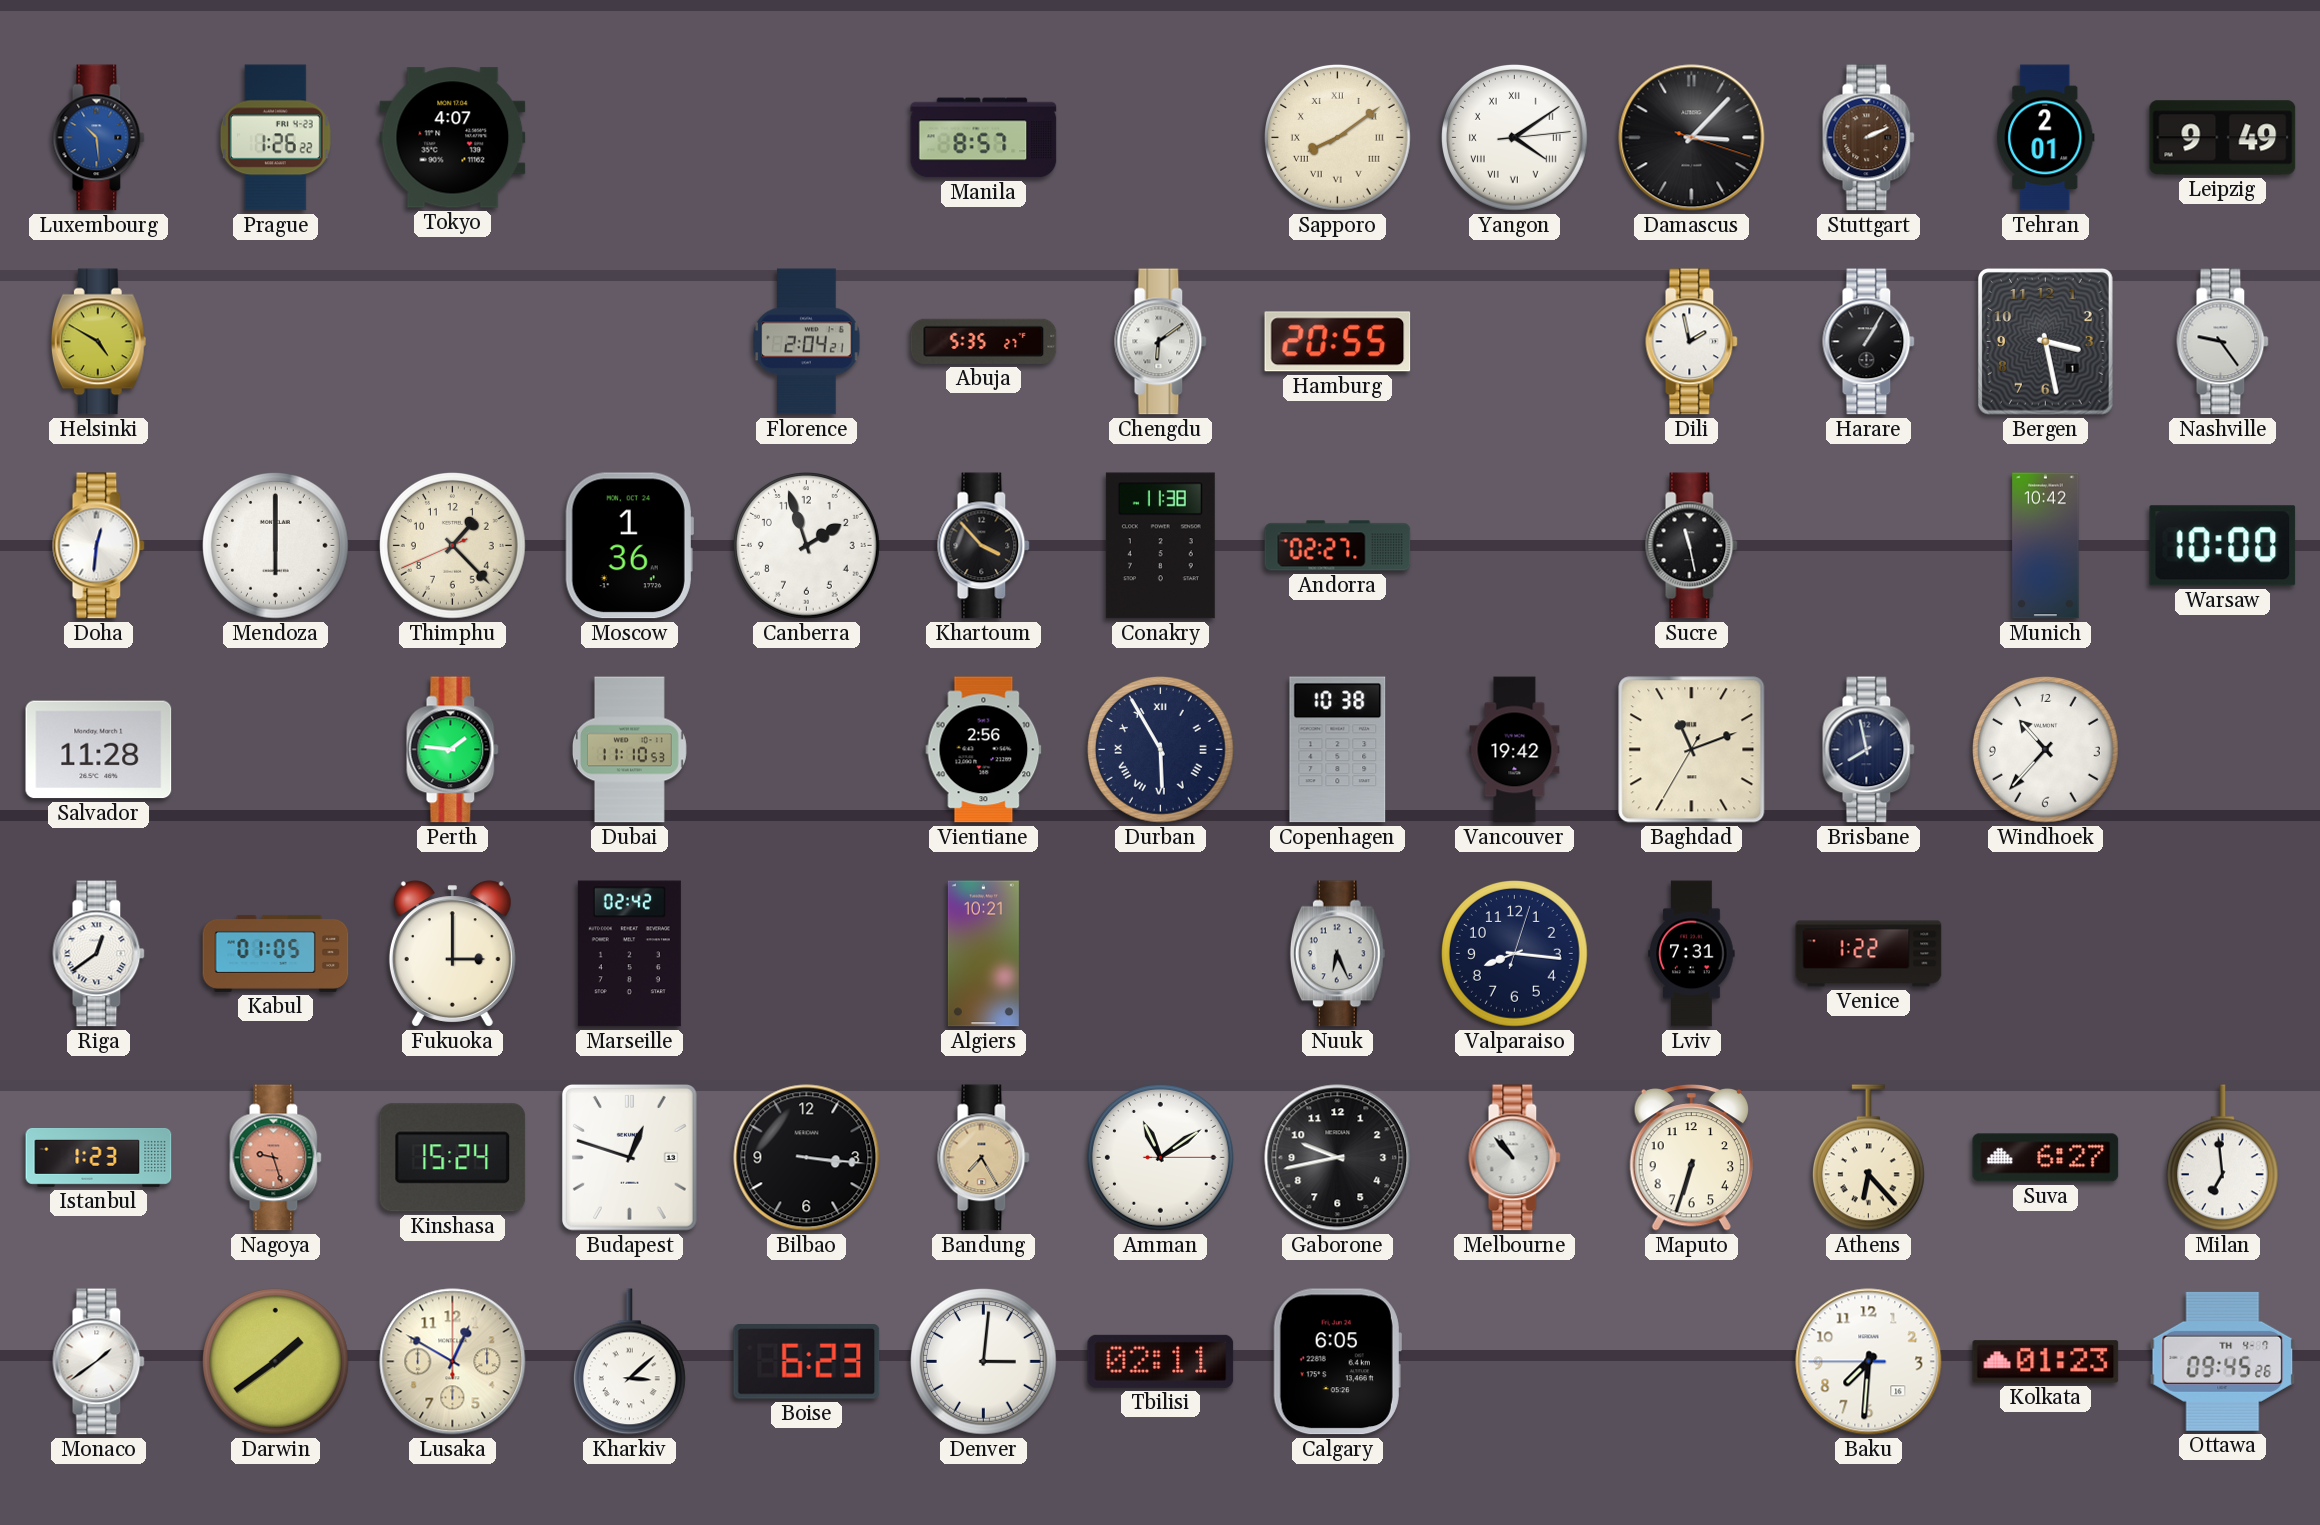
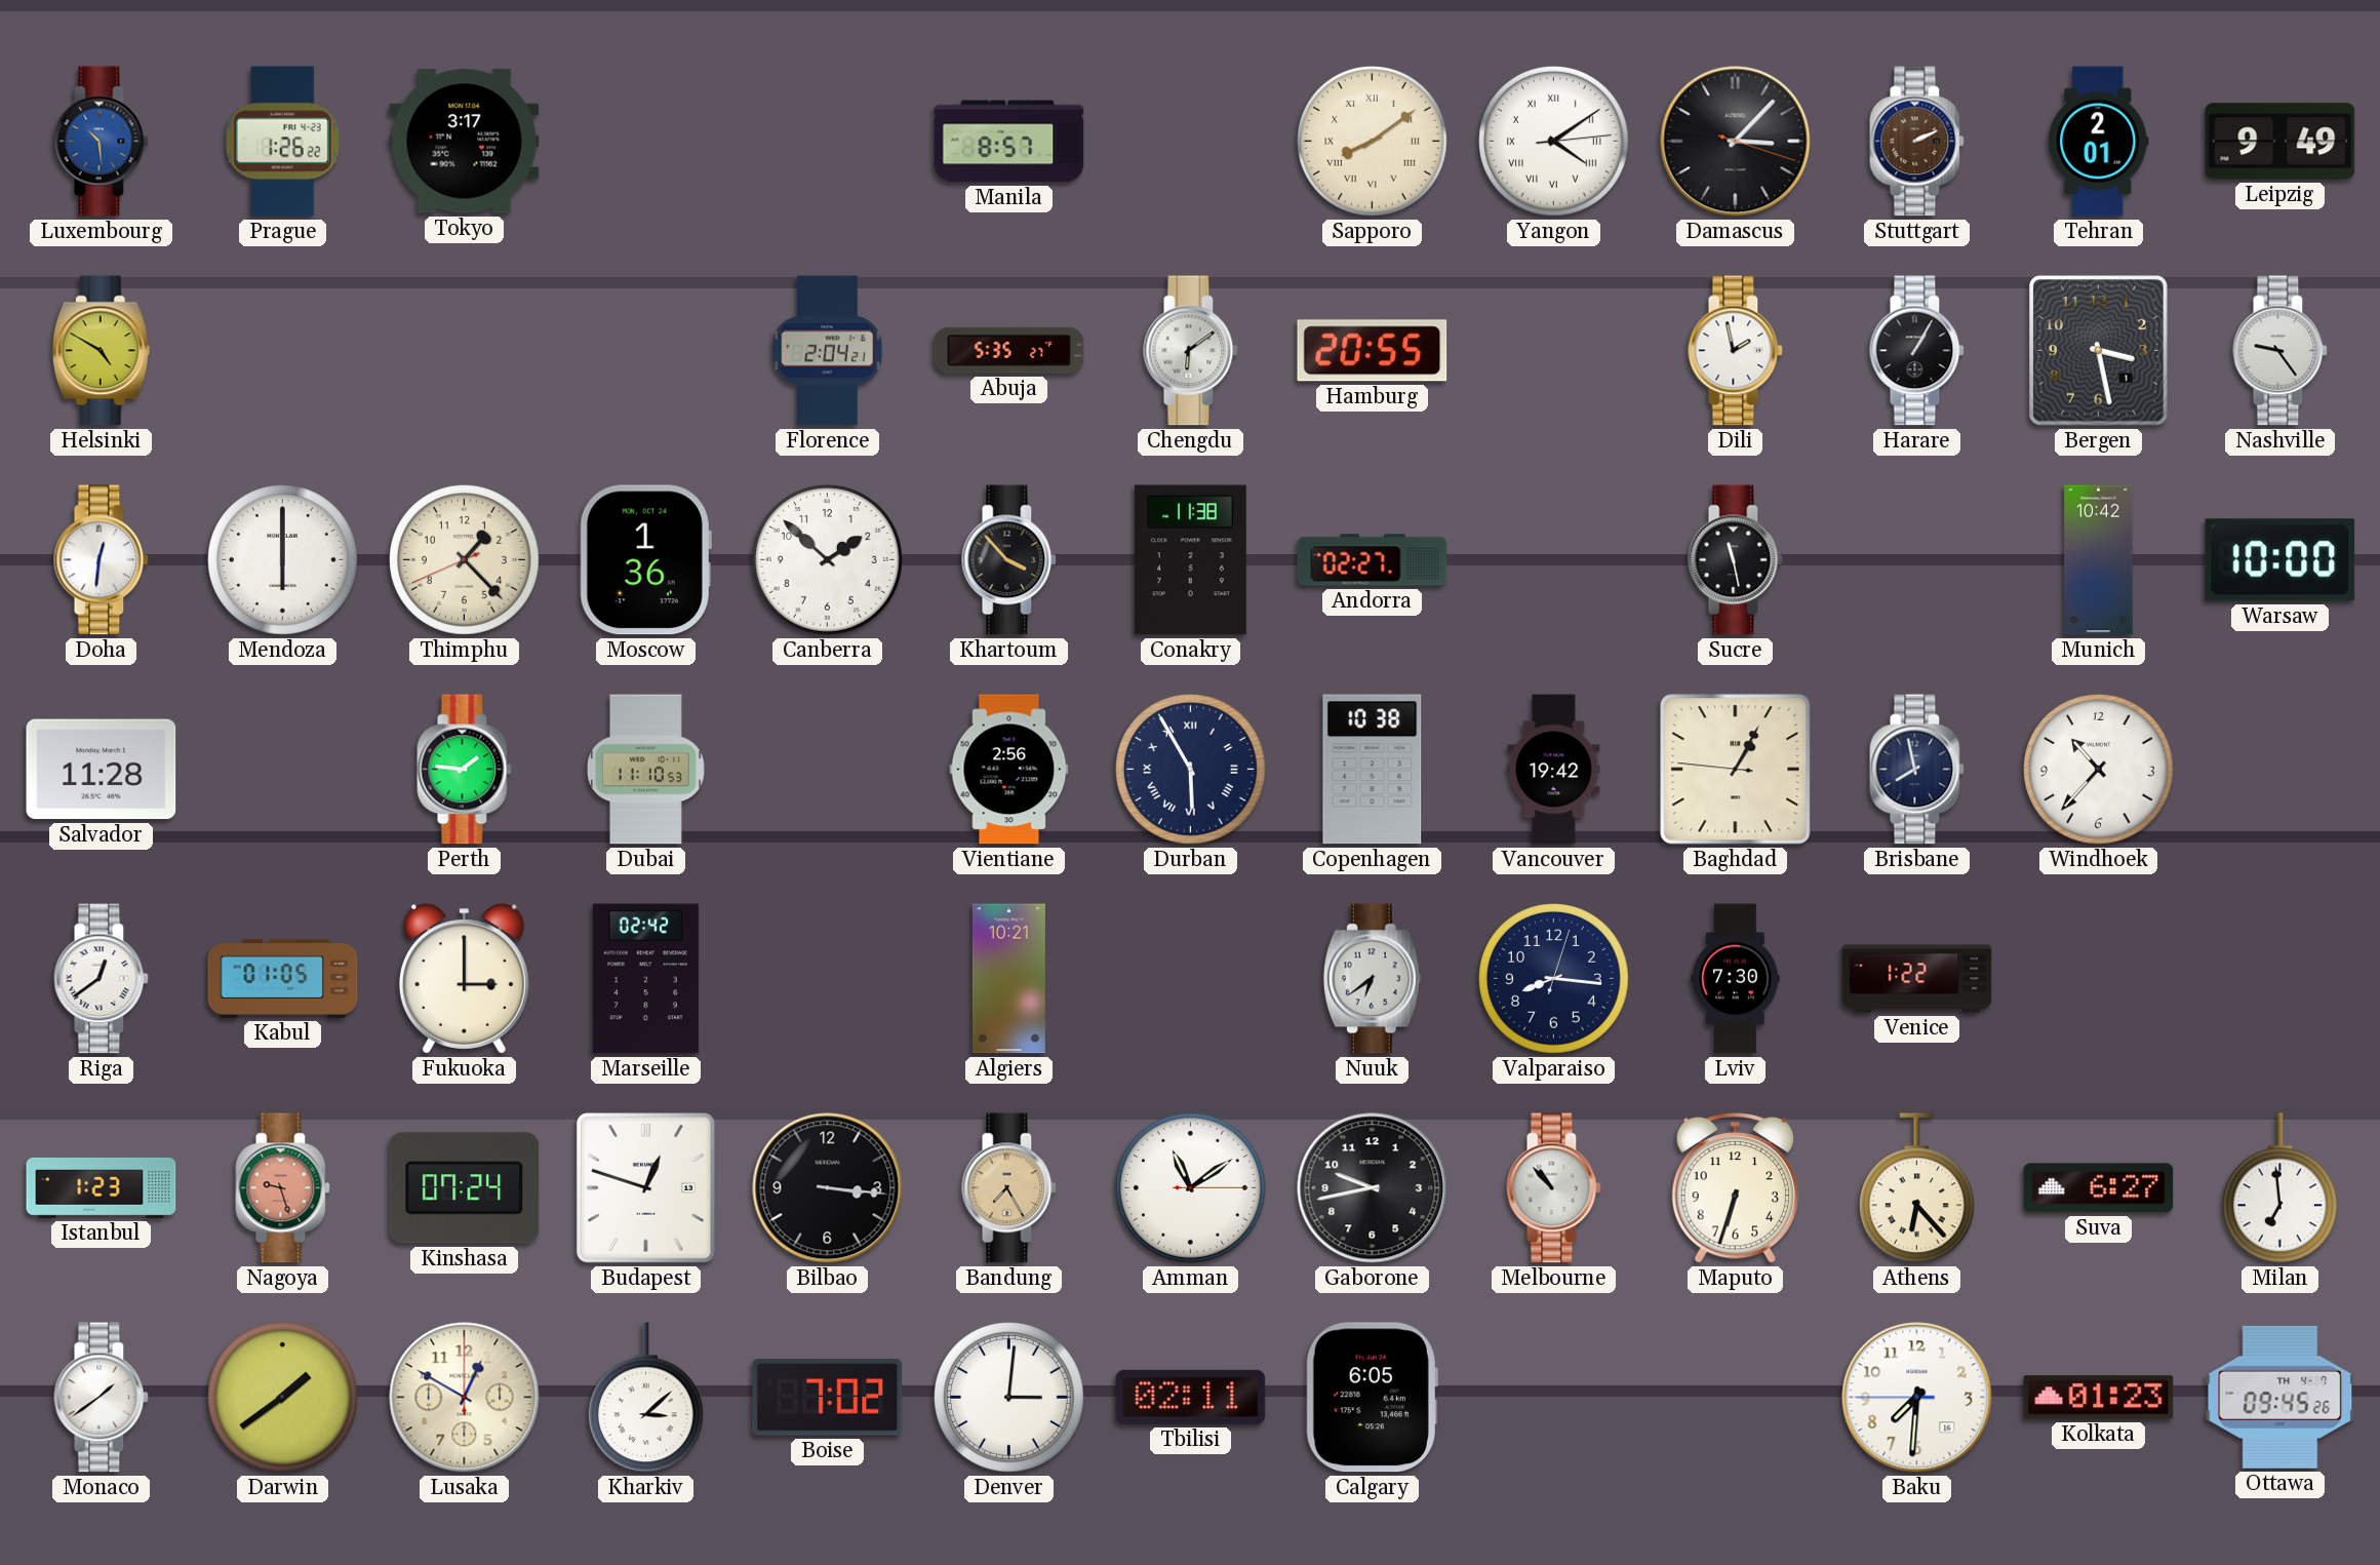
Tokyo: 4:07 -> 3:17
Canberra: 1:57 -> 1:52
Baghdad: 11:11 -> 1:04
Nuuk: 6:26 -> 6:39
Lviv: 7:31 -> 7:30
Kinshasa: 15:24 -> 07:24
Boise: 6:23 -> 7:02
